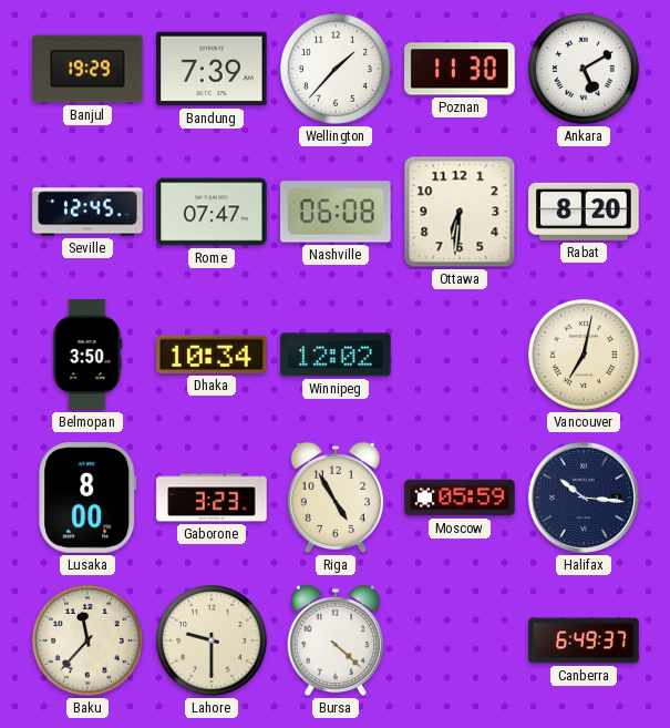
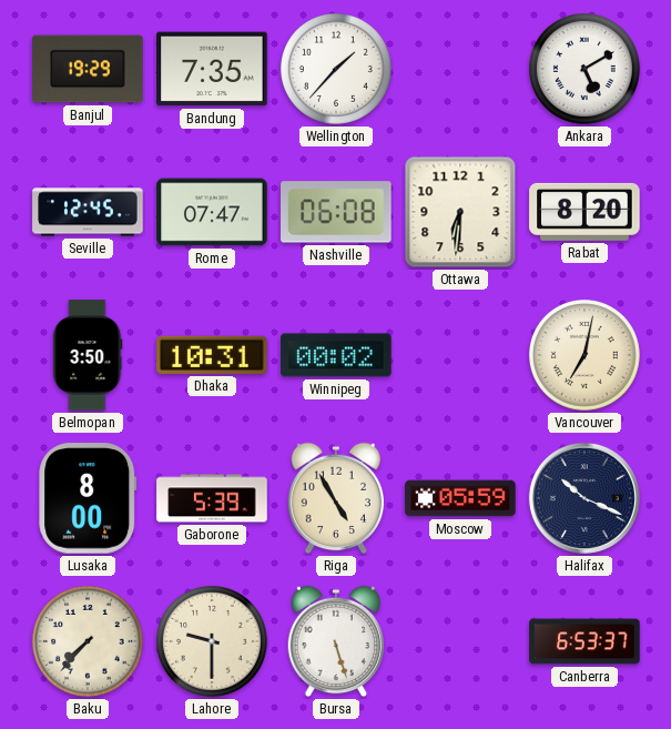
Bandung: 7:39 -> 7:35
Poznan: 11:30 -> none
Dhaka: 10:34 -> 10:31
Winnipeg: 12:02 -> 00:02
Gaborone: 3:23 -> 5:39
Halifax: 10:16 -> 10:19
Baku: 11:37 -> 7:37
Bursa: 4:22 -> 5:27
Canberra: 6:49 -> 6:53
